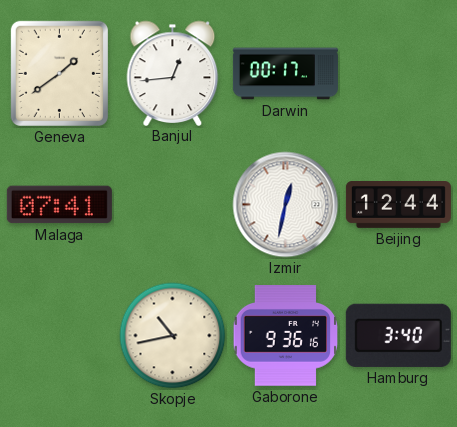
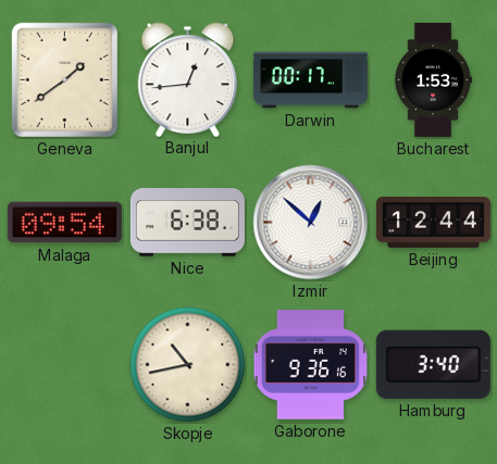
Bucharest: none -> 1:53
Malaga: 07:41 -> 09:54
Nice: none -> 6:38
Izmir: 12:32 -> 12:52
